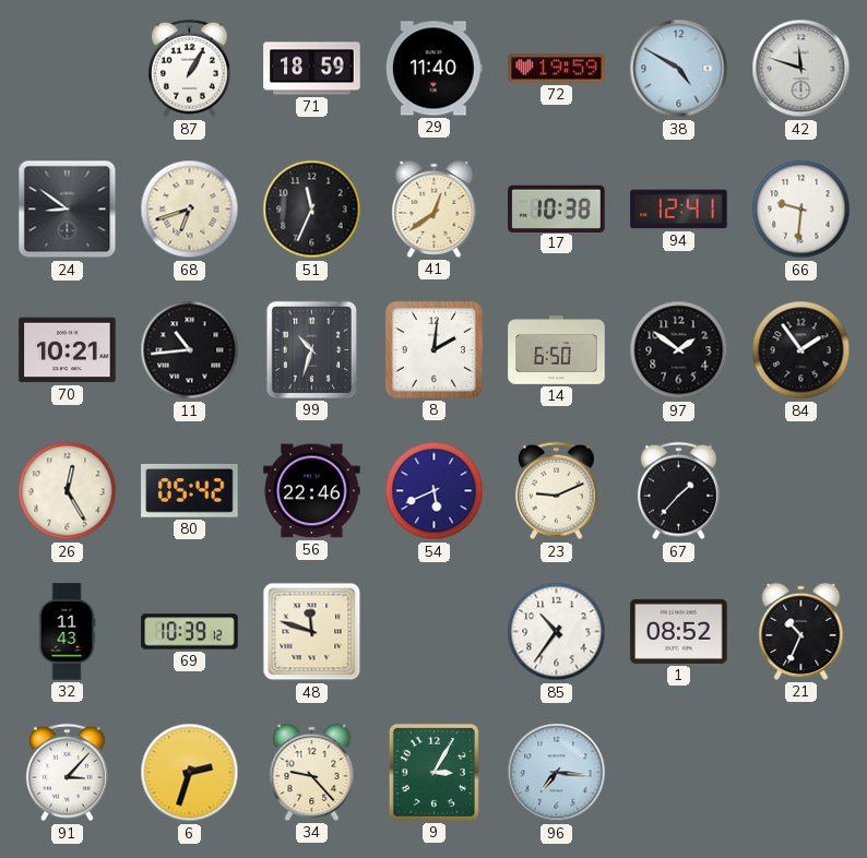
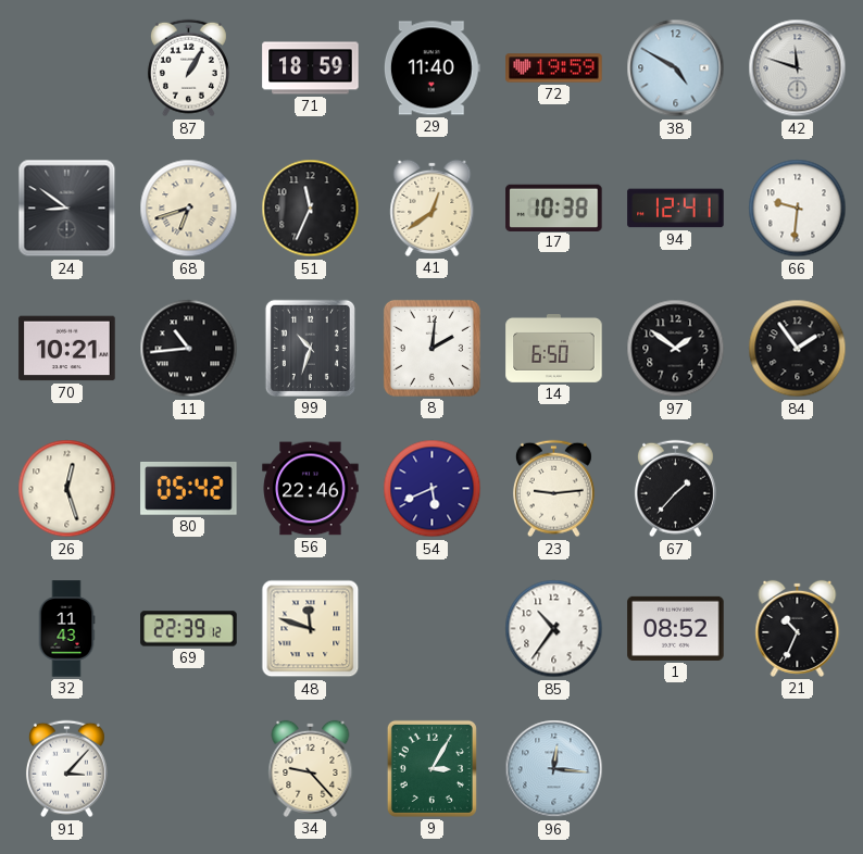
26: 12:25 -> 12:27
23: 9:11 -> 9:14
69: 10:39 -> 22:39
6: 2:33 -> none
96: 7:16 -> 12:16
